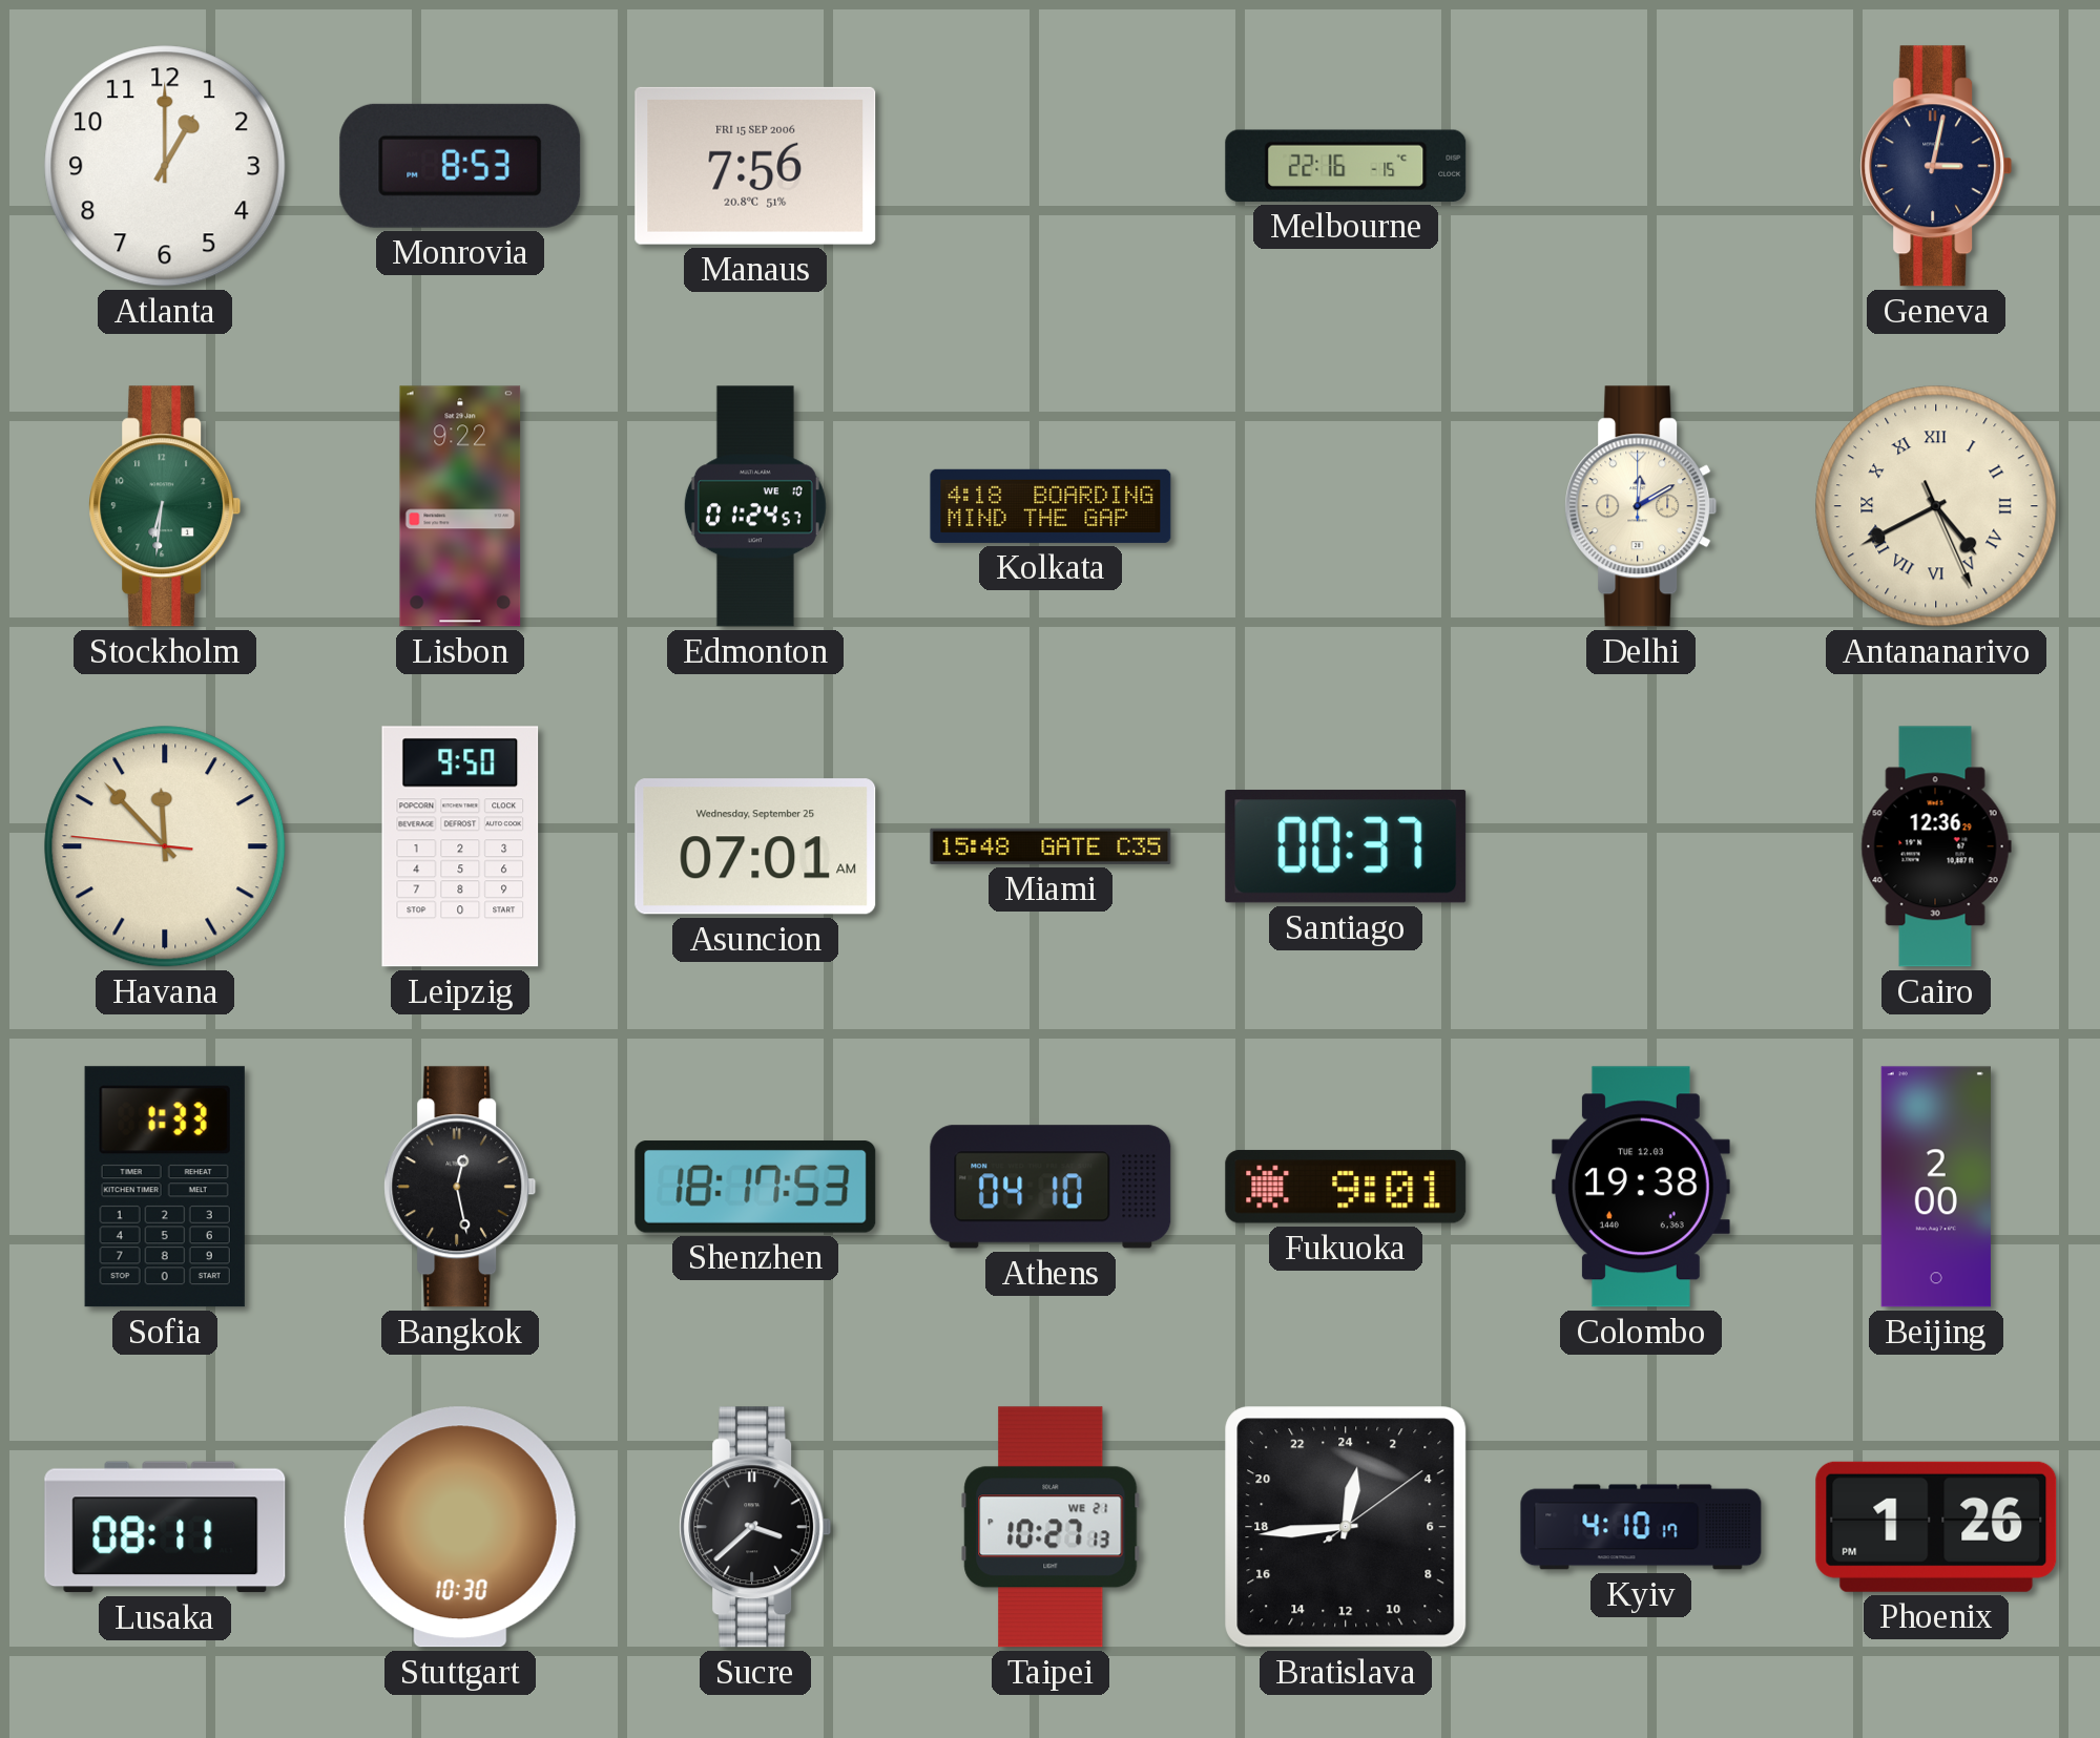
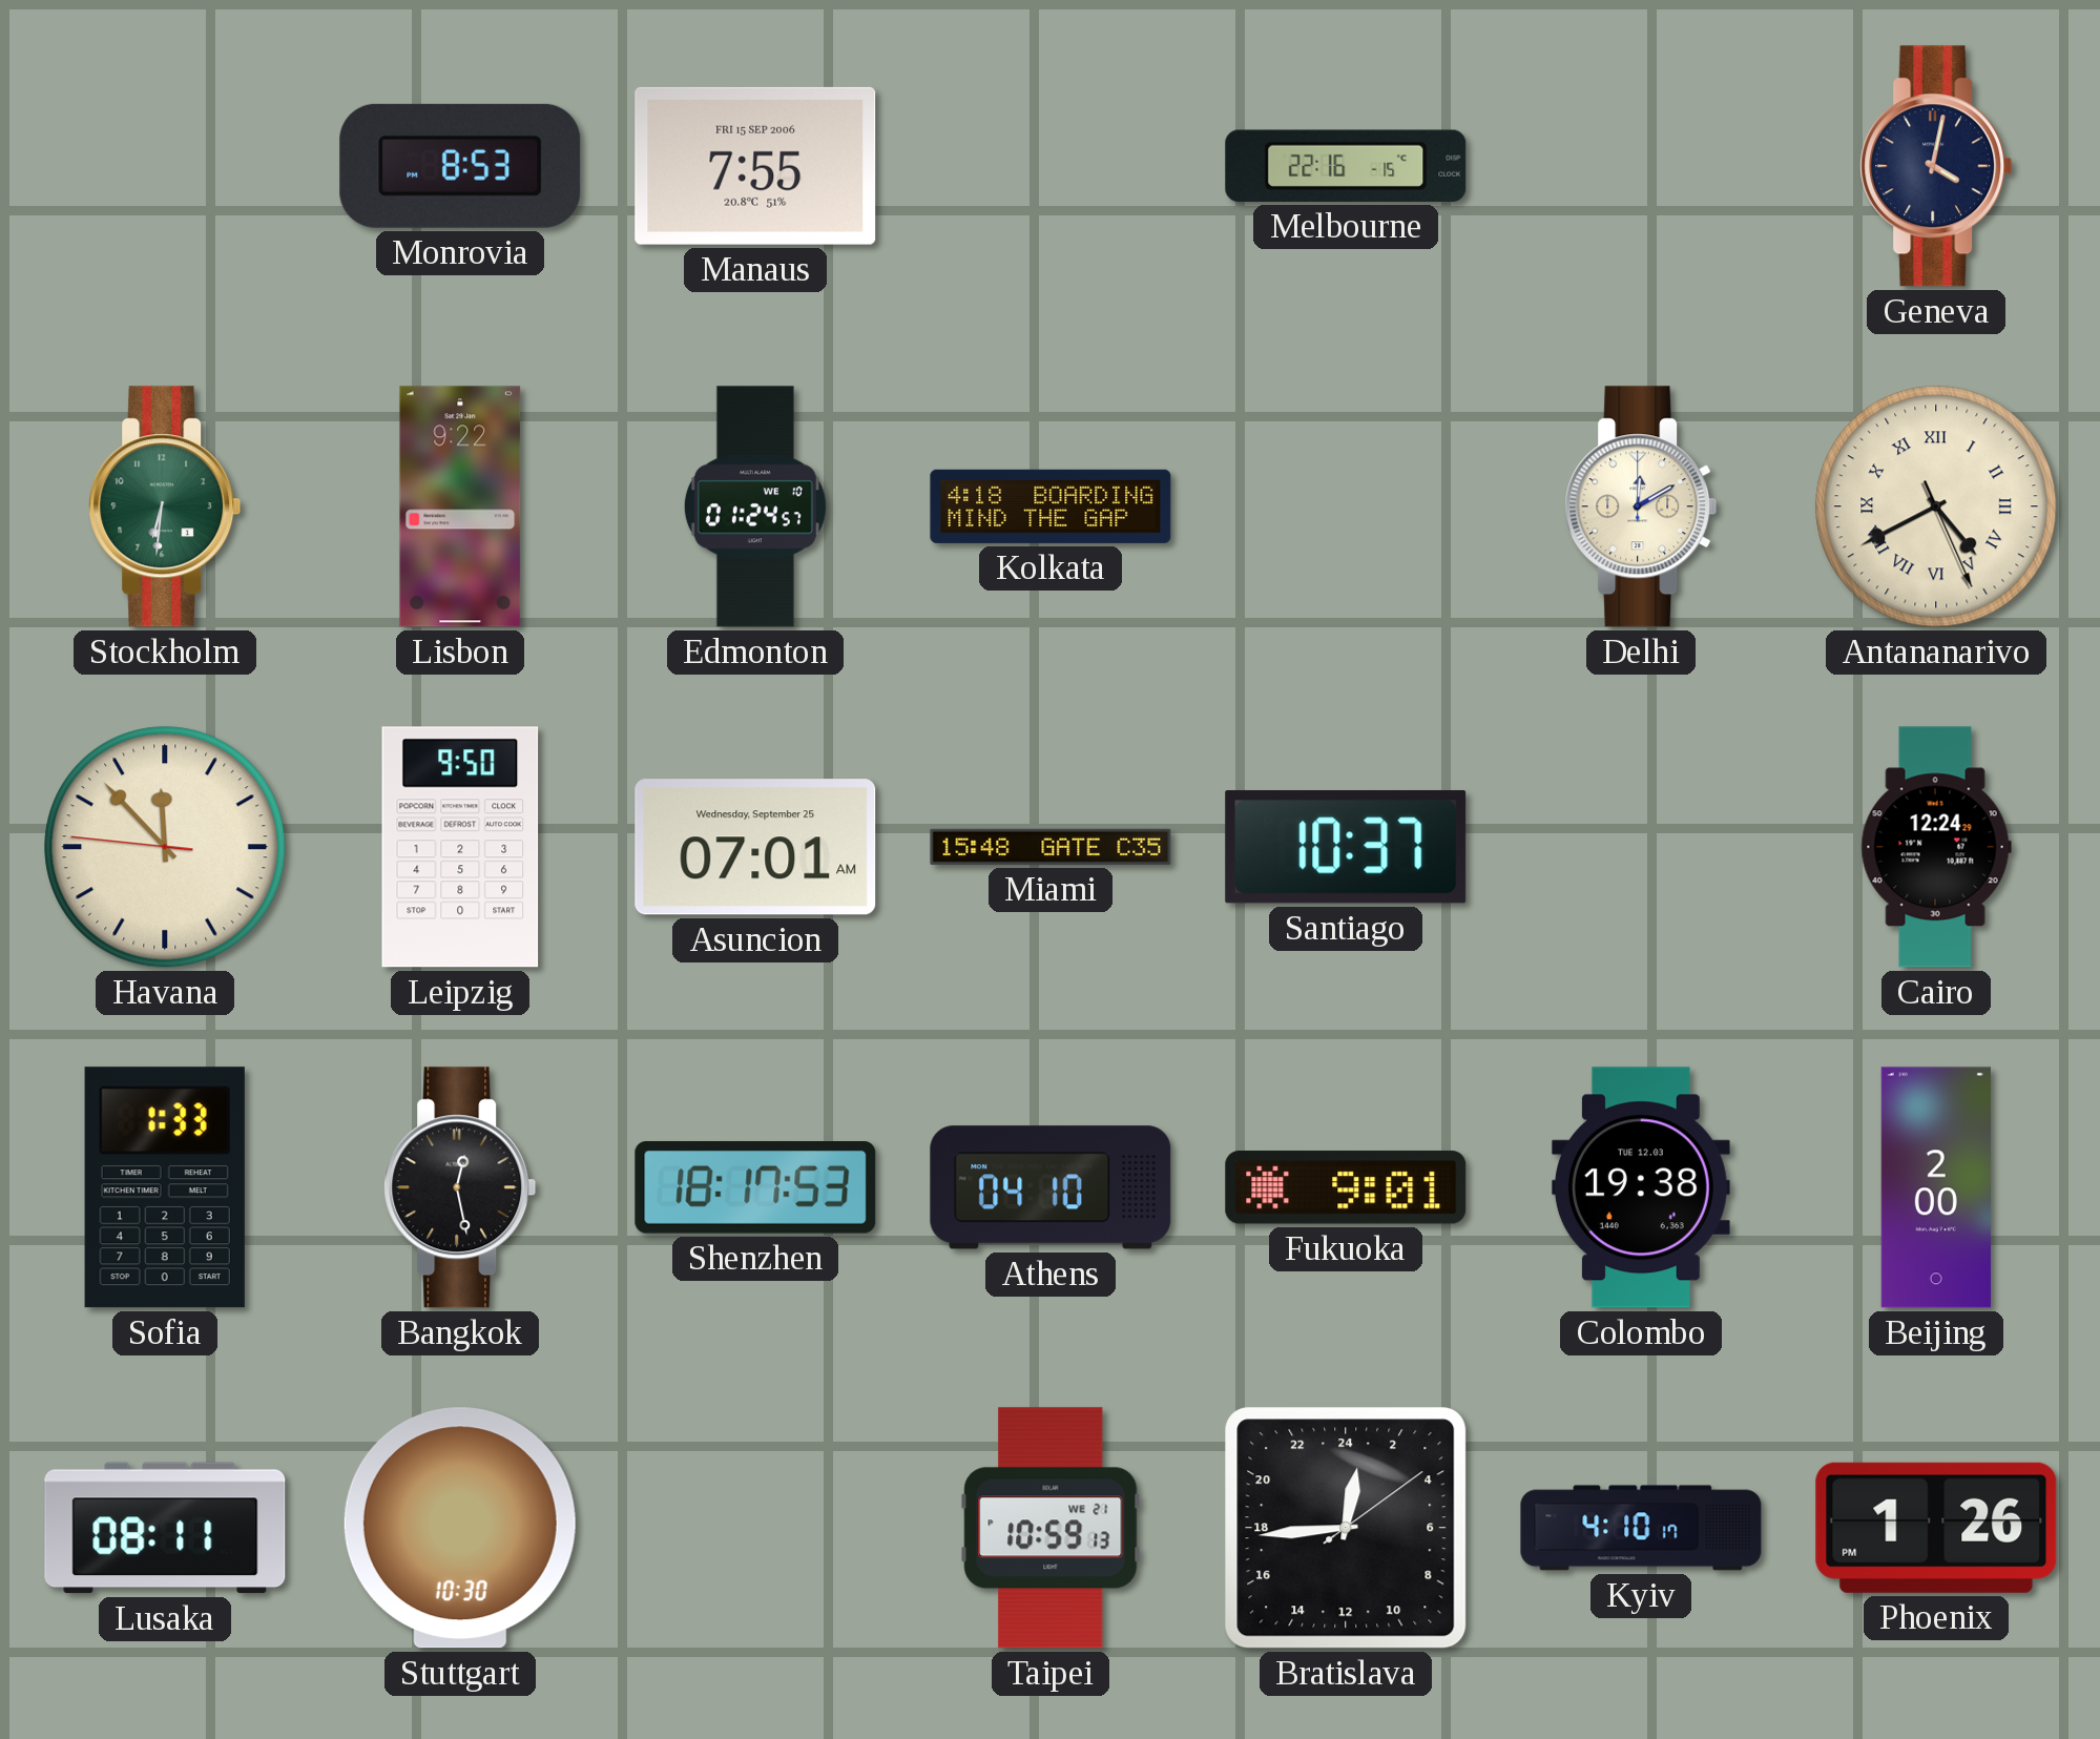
Atlanta: 1:00 -> none
Manaus: 7:56 -> 7:55
Geneva: 3:02 -> 4:02
Santiago: 00:37 -> 10:37
Cairo: 12:36 -> 12:24
Sucre: 3:38 -> none
Taipei: 10:27 -> 10:59
